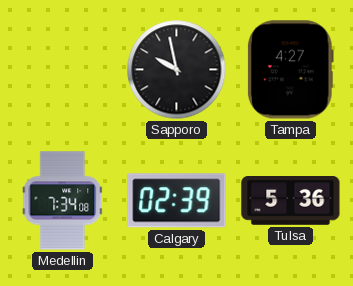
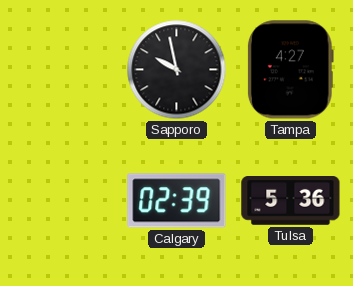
Medellin: 7:34 -> none
